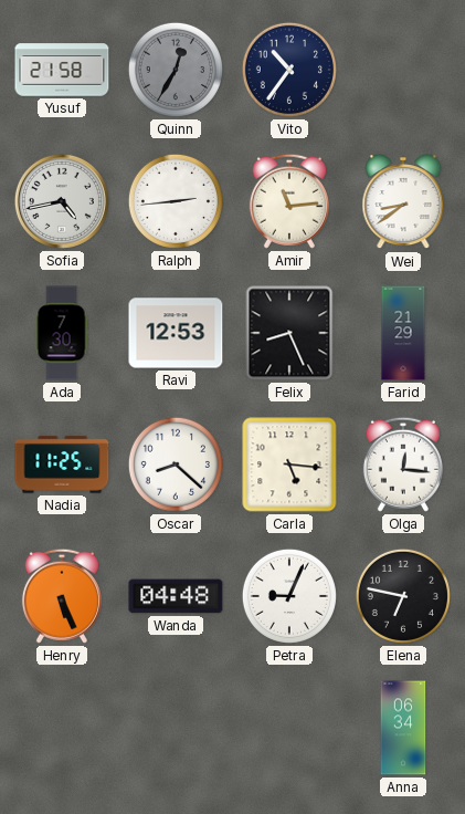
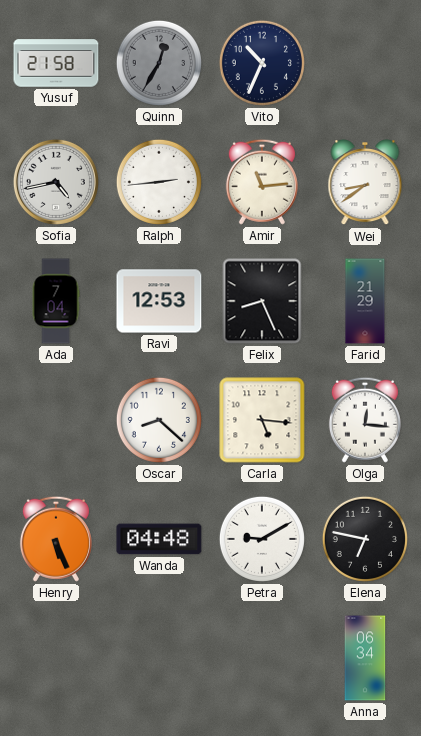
Vito: 10:36 -> 10:34
Ada: 7:30 -> 7:04
Nadia: 11:25 -> none
Petra: 9:04 -> 9:10
